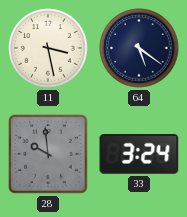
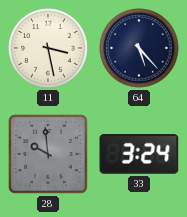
64: 5:21 -> 5:23
